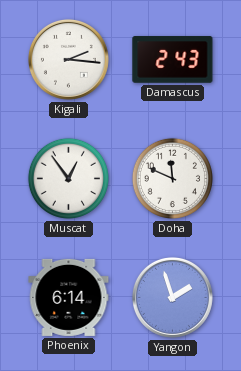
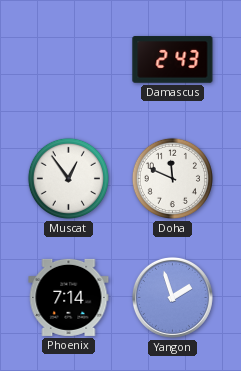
Kigali: 2:16 -> none
Phoenix: 6:14 -> 7:14
